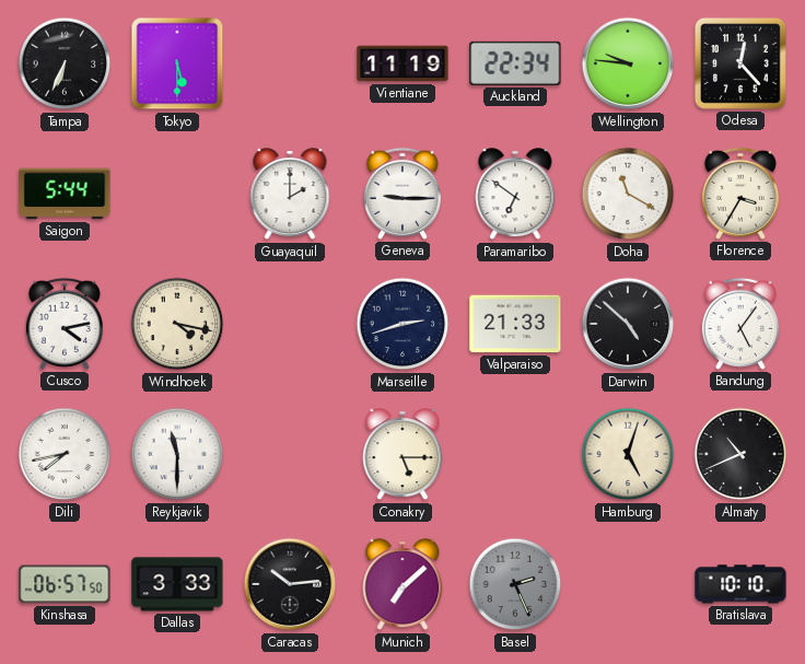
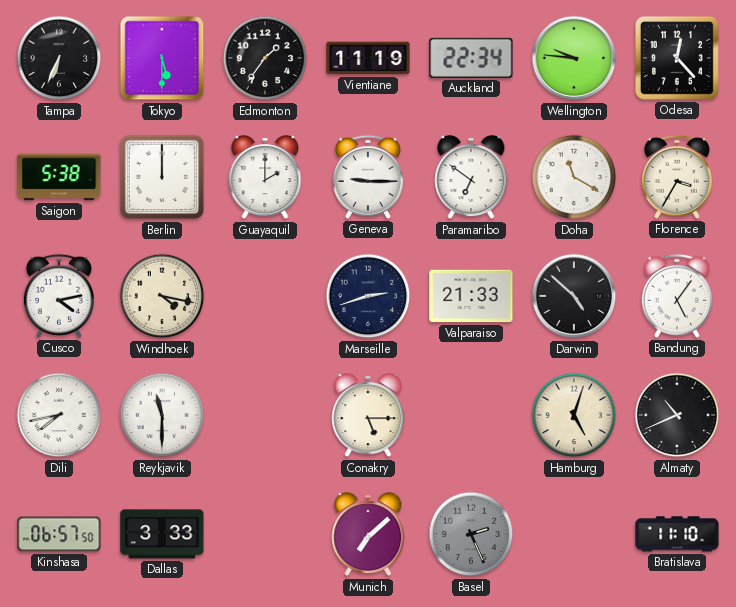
Edmonton: none -> 1:36
Saigon: 5:44 -> 5:38
Berlin: none -> 12:00
Caracas: 10:14 -> none
Bratislava: 10:10 -> 11:10
